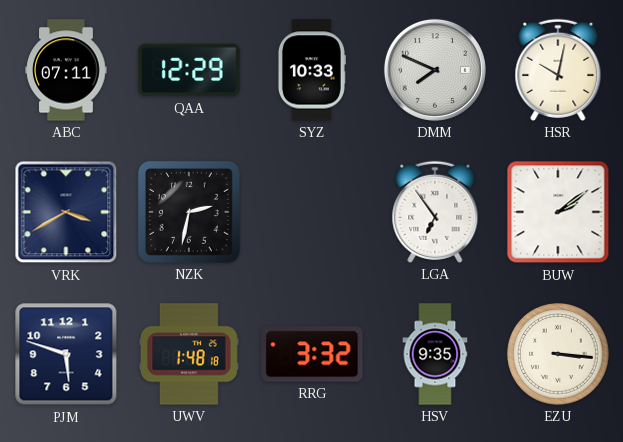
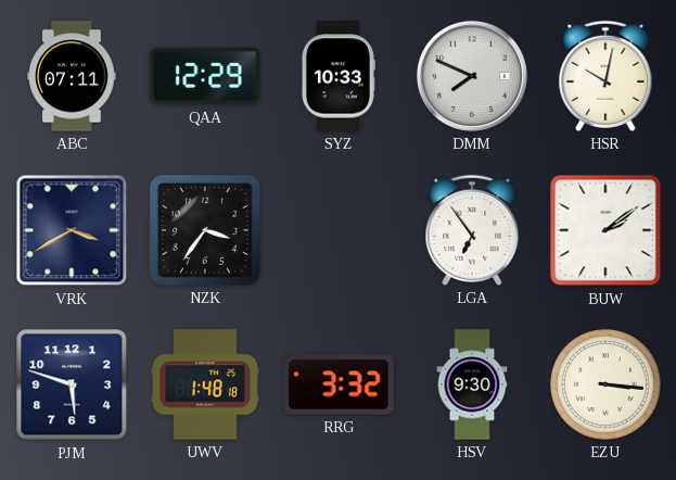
NZK: 2:32 -> 3:36
HSV: 9:35 -> 9:30
